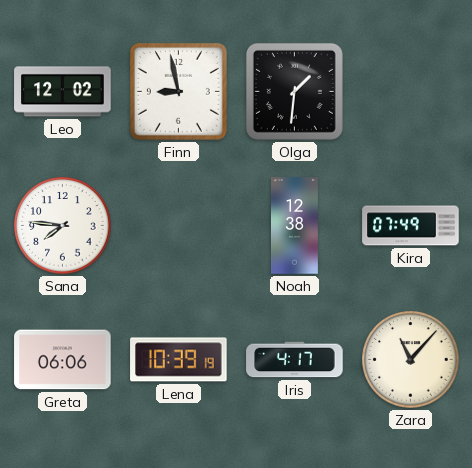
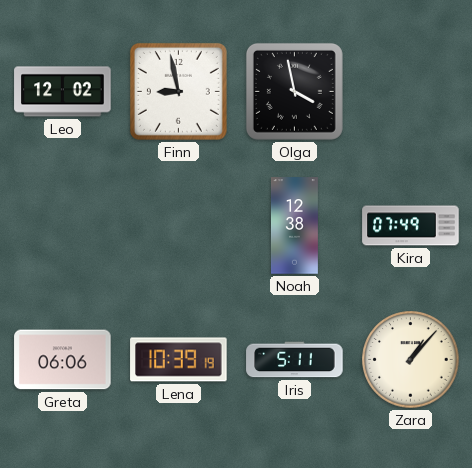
Olga: 1:31 -> 3:58
Sana: 7:46 -> none
Iris: 4:17 -> 5:11
Zara: 11:07 -> 1:07
